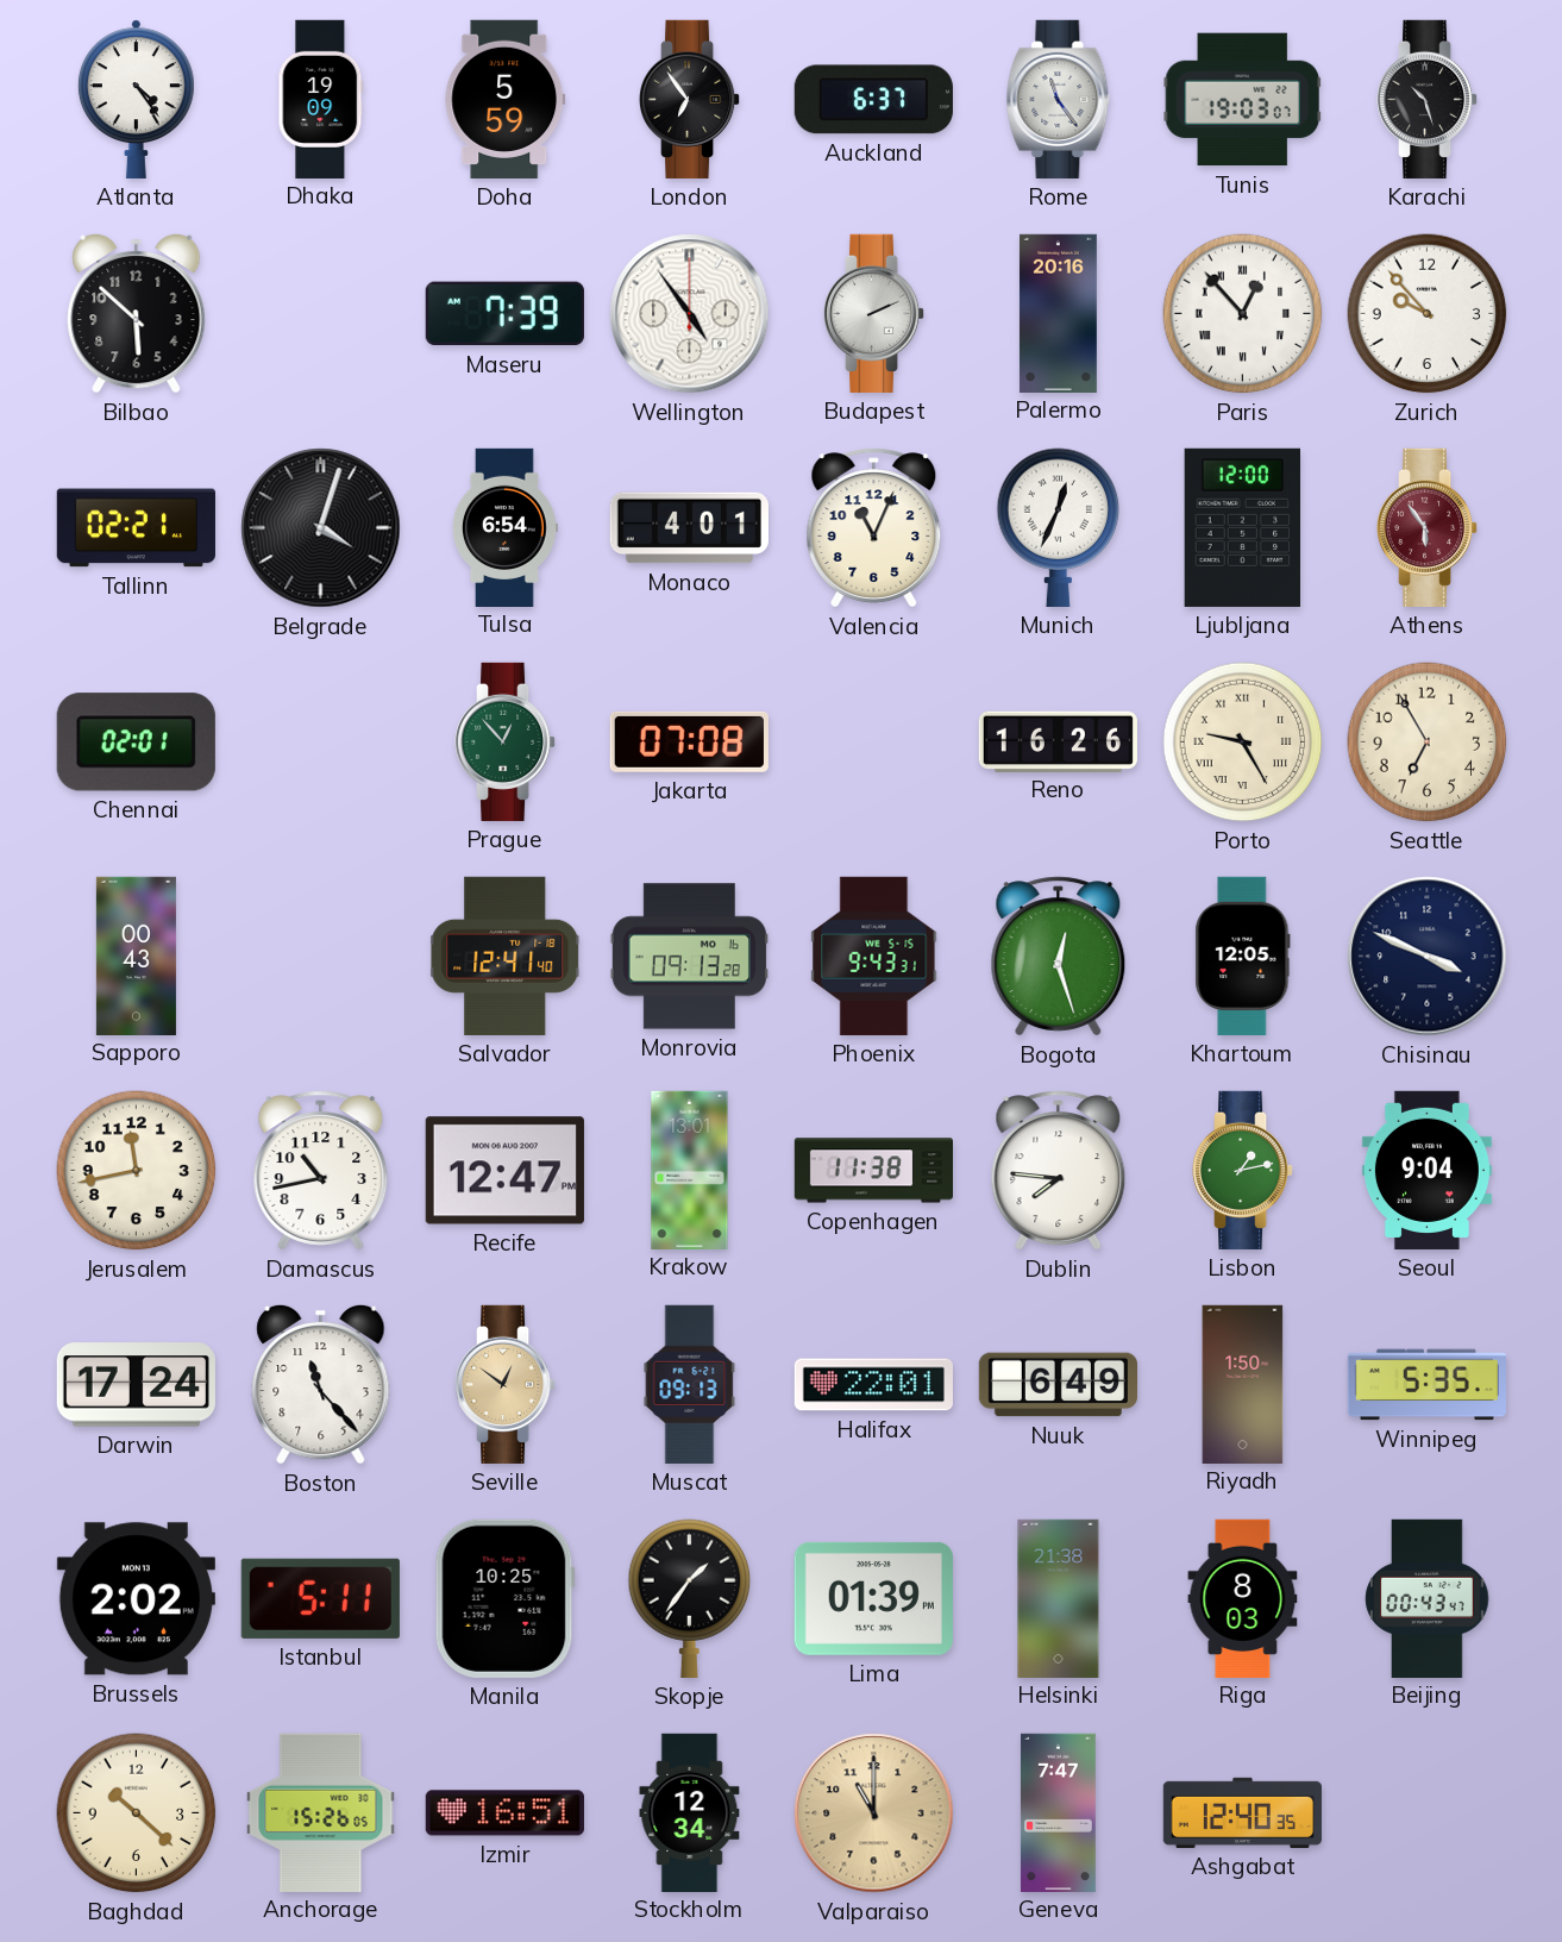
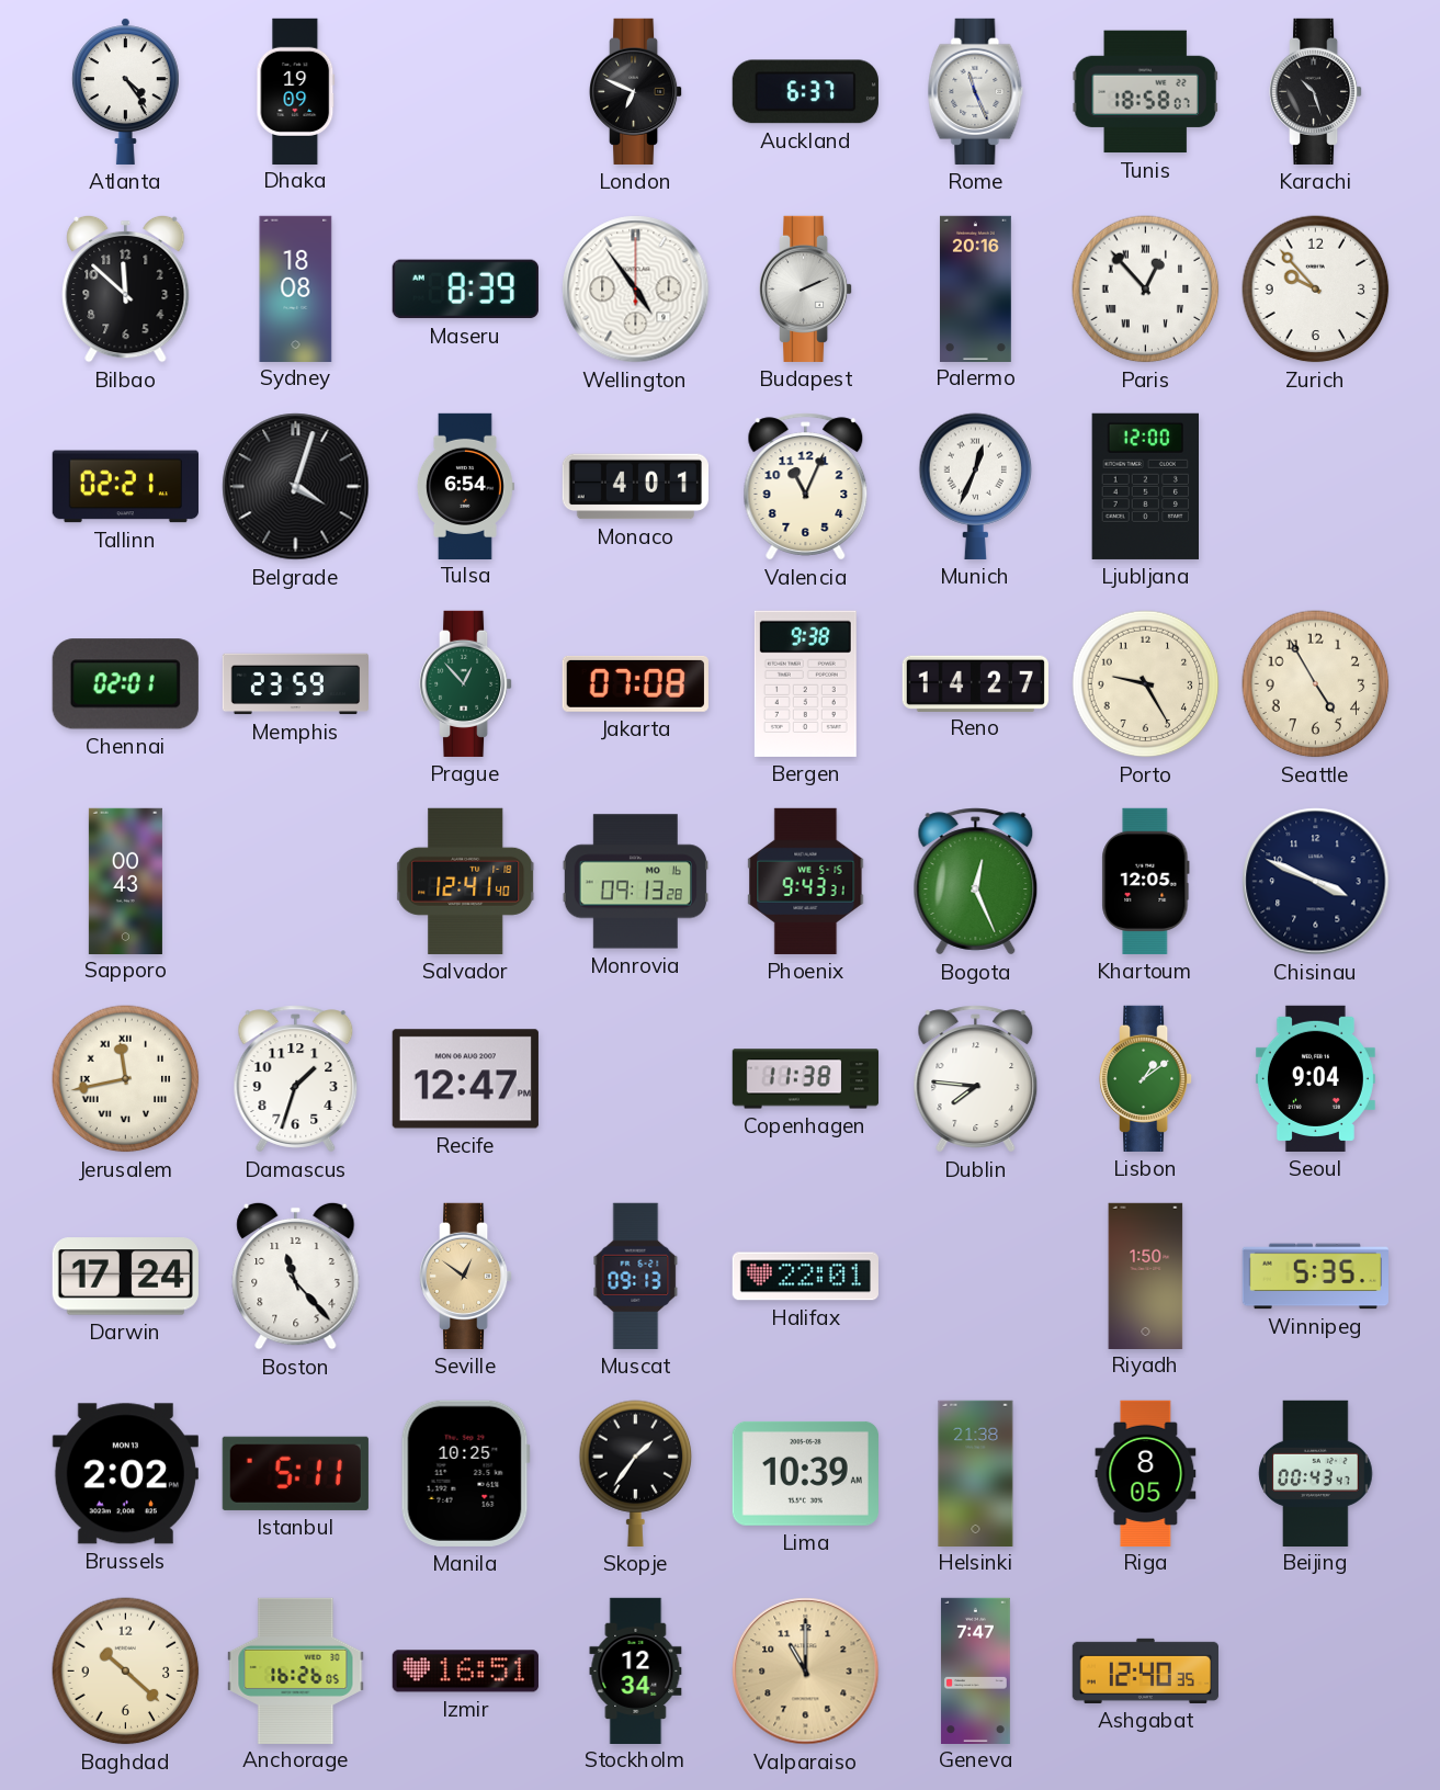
Doha: 5:59 -> none
London: 6:54 -> 6:49
Rome: 11:24 -> 11:26
Tunis: 19:03 -> 18:58
Bilbao: 5:52 -> 11:52
Sydney: none -> 18:08
Maseru: 7:39 -> 8:39
Athens: 5:54 -> none
Memphis: none -> 23:59
Bergen: none -> 9:38
Reno: 16:26 -> 14:27
Porto numerals: Roman -> Arabic
Seattle: 6:55 -> 4:55
Bogota: 12:27 -> 12:26
Jerusalem numerals: Arabic -> Roman
Damascus: 10:43 -> 1:33
Krakow: 13:01 -> none
Lisbon: 1:13 -> 1:09
Nuuk: 6:49 -> none
Lima: 01:39 -> 10:39
Riga: 8:03 -> 8:05
Anchorage: 15:26 -> 16:26
